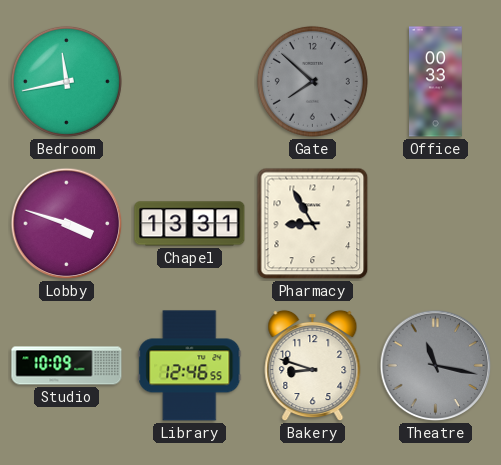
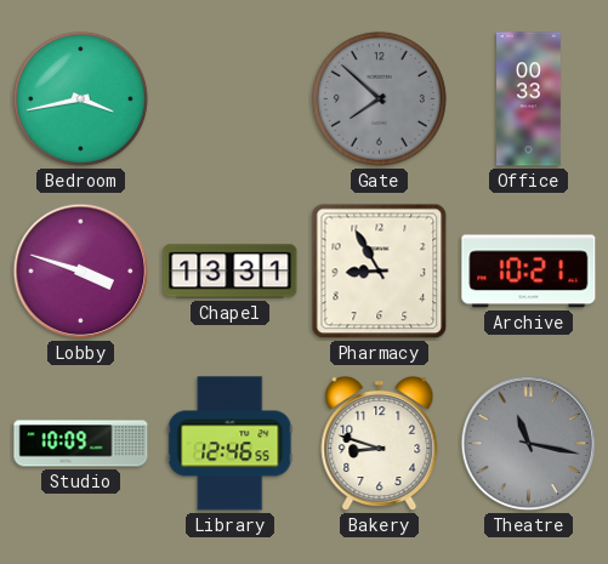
Bedroom: 11:43 -> 3:43
Archive: none -> 10:21
